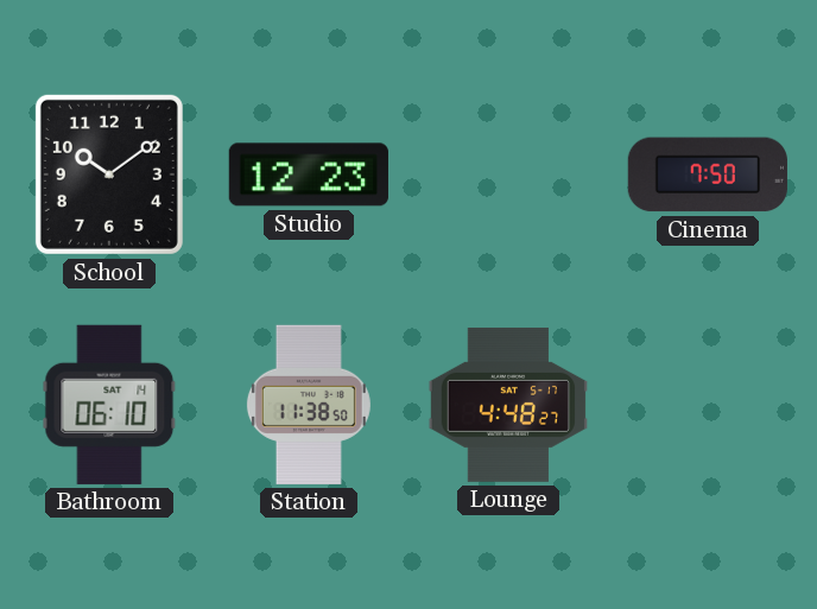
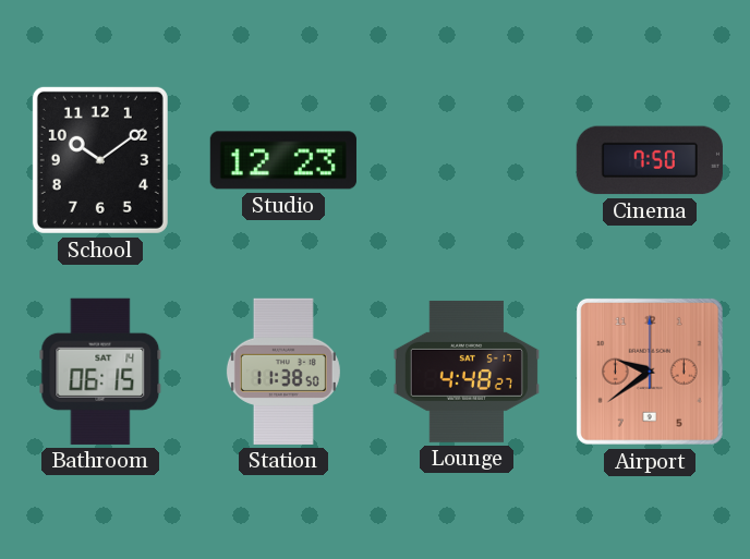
Bathroom: 06:10 -> 06:15
Airport: none -> 9:39
